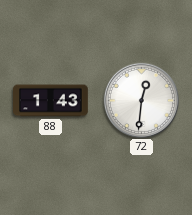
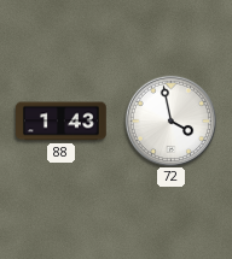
72: 12:31 -> 3:58
